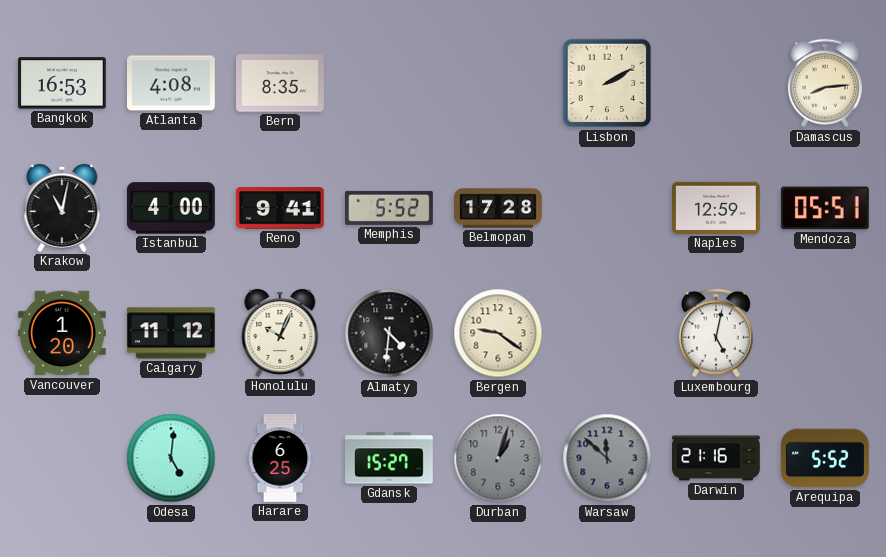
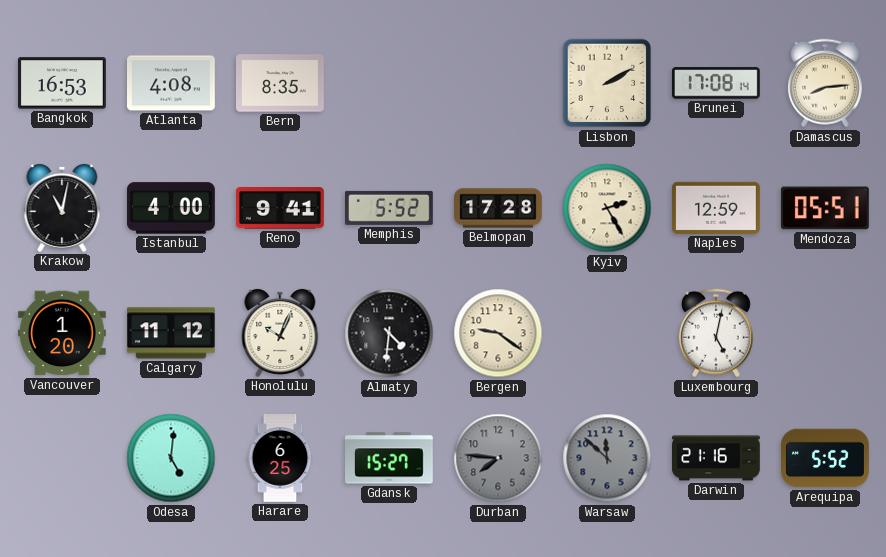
Brunei: none -> 17:08
Kyiv: none -> 2:25
Durban: 1:03 -> 7:46
